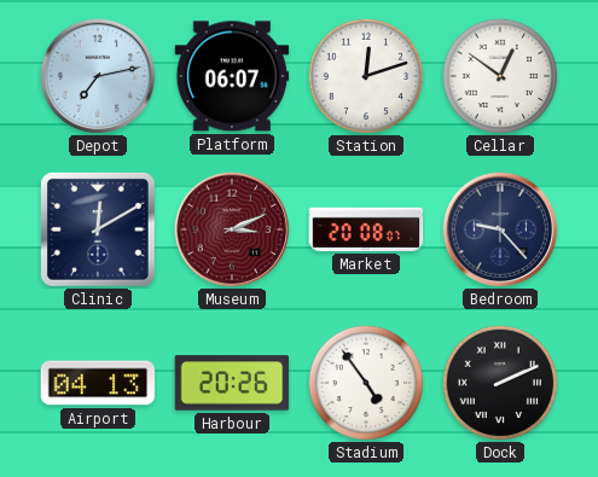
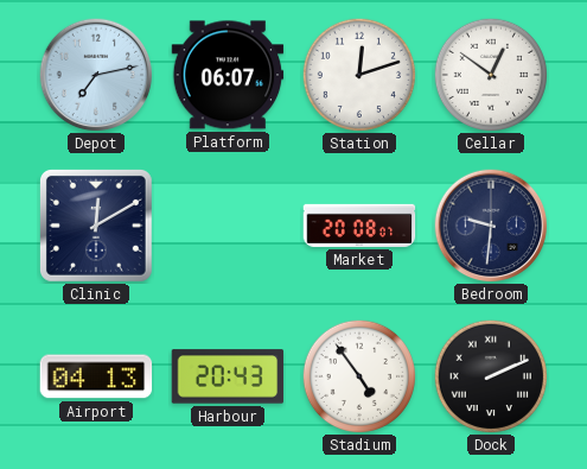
Museum: 3:11 -> none
Bedroom: 9:23 -> 9:31
Harbour: 20:26 -> 20:43
